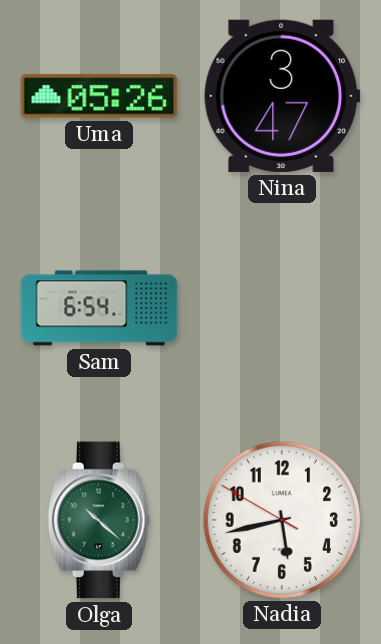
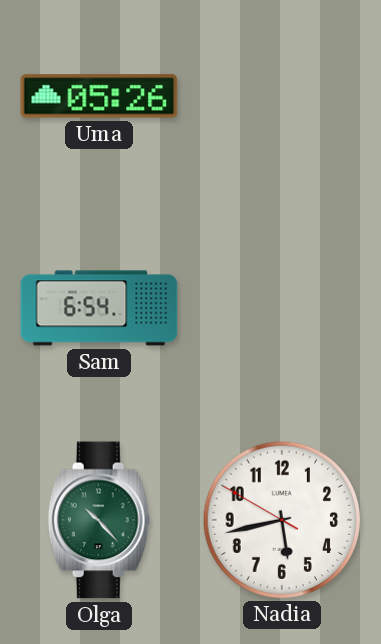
Nina: 3:47 -> none
Olga: 10:22 -> 10:23
